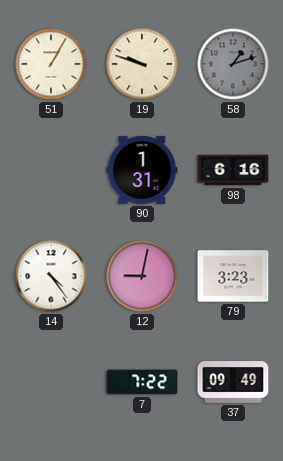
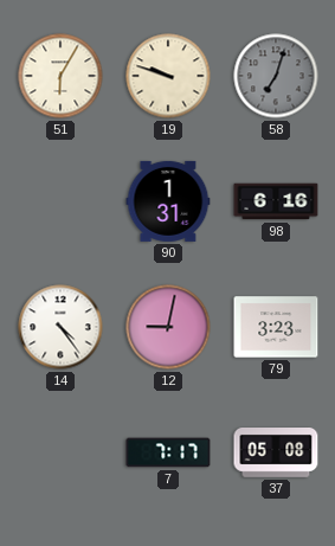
51: 1:05 -> 6:05
58: 1:12 -> 7:03
7: 7:22 -> 7:17
37: 09:49 -> 05:08
